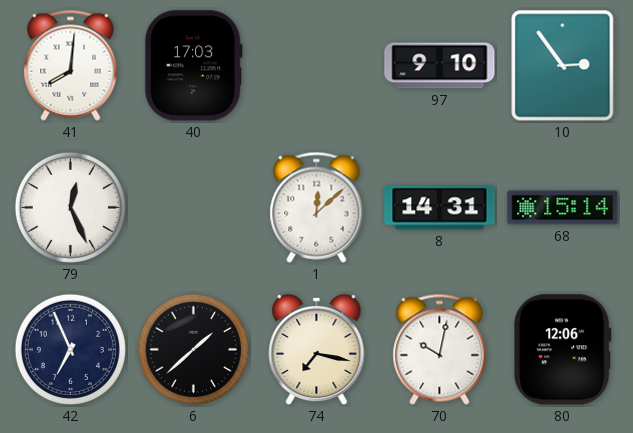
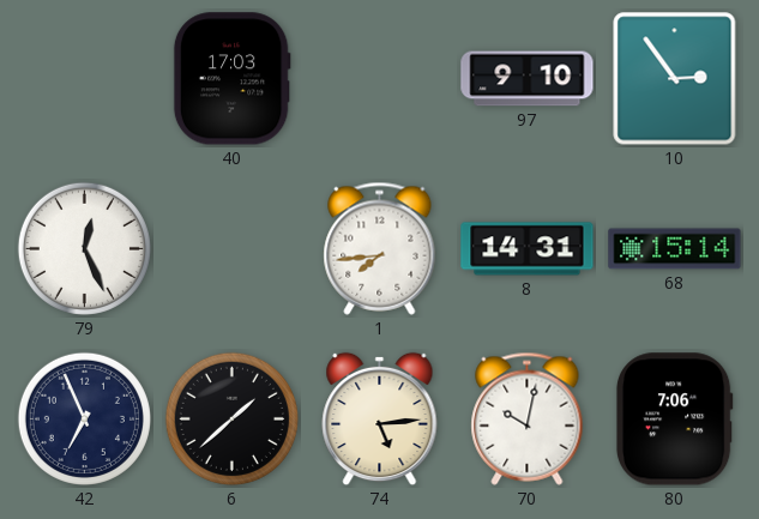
41: 8:01 -> none
1: 12:08 -> 7:44
74: 7:17 -> 5:14
80: 12:06 -> 7:06
